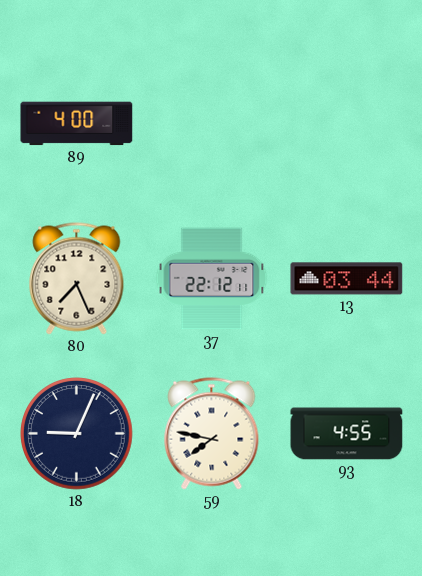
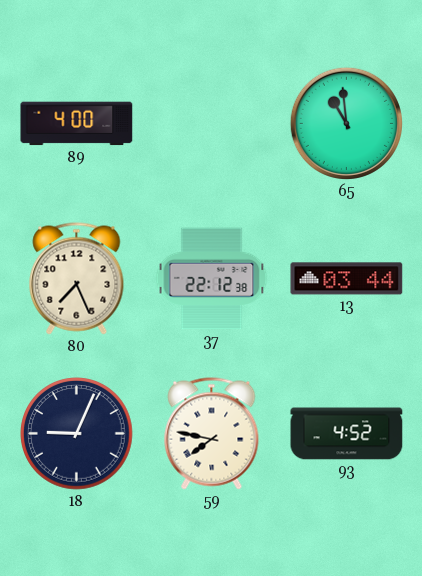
65: none -> 10:59
37: 22:12:11 -> 22:12:38
93: 4:55 -> 4:52
